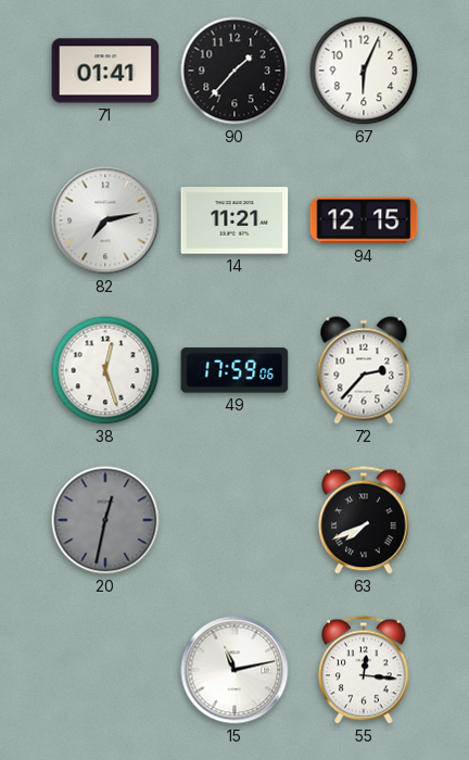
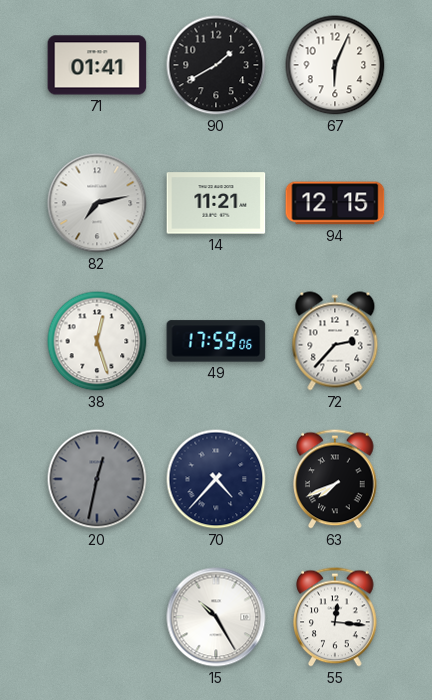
90: 1:37 -> 1:40
70: none -> 4:37
15: 11:13 -> 10:25
